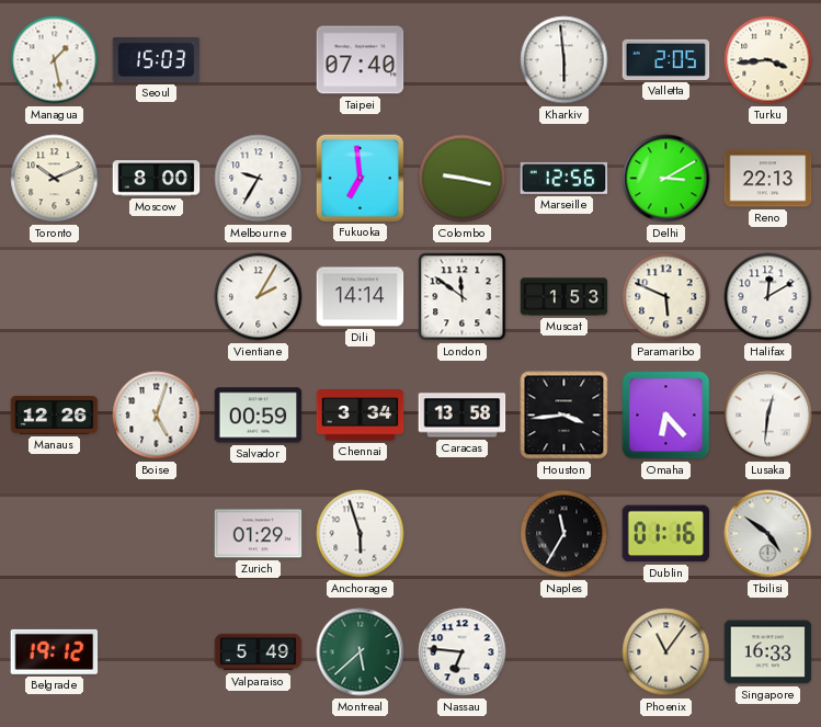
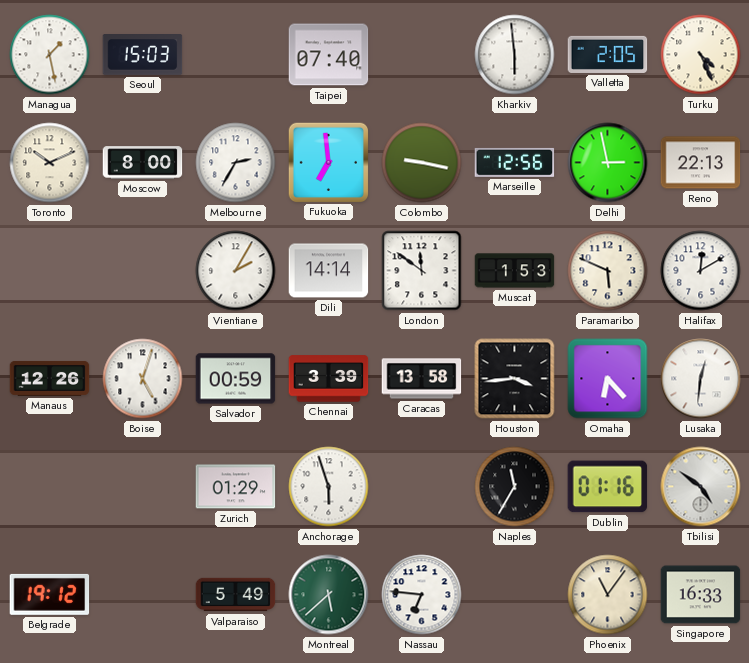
Turku: 3:44 -> 4:26
Melbourne: 9:35 -> 2:35
Delhi: 3:10 -> 2:58
Chennai: 3:34 -> 3:39
